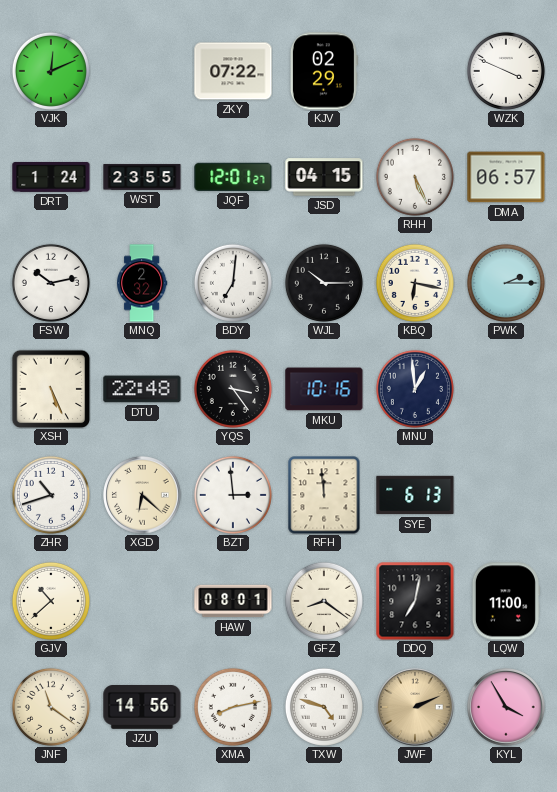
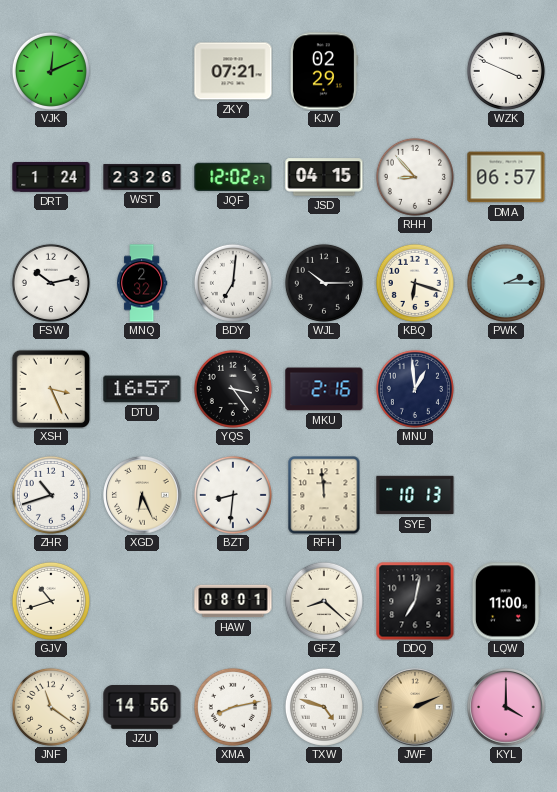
ZKY: 07:22 -> 07:21
WST: 23:55 -> 23:26
JQF: 12:01 -> 12:02
RHH: 5:26 -> 8:53
KBQ: 6:17 -> 6:18
XSH: 5:26 -> 3:26
DTU: 22:48 -> 16:57
MKU: 10:16 -> 2:16
XGD: 6:22 -> 6:26
BZT: 2:59 -> 8:31
SYE: 6:13 -> 10:13
GJV: 10:38 -> 10:42
GFZ: 8:21 -> 8:22
KYL: 3:55 -> 4:00
